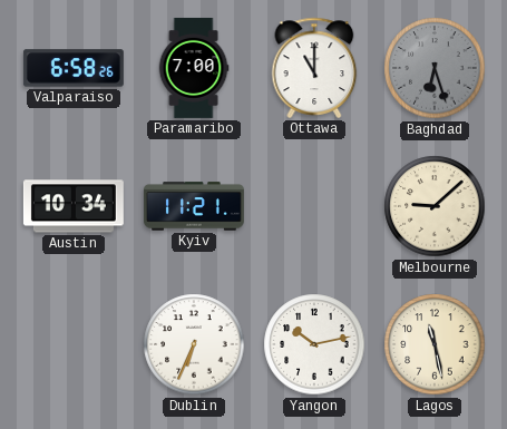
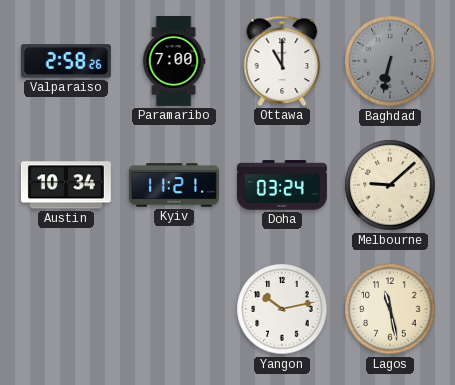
Valparaiso: 6:58 -> 2:58
Baghdad: 6:27 -> 6:32
Doha: none -> 03:24
Dublin: 6:34 -> none
